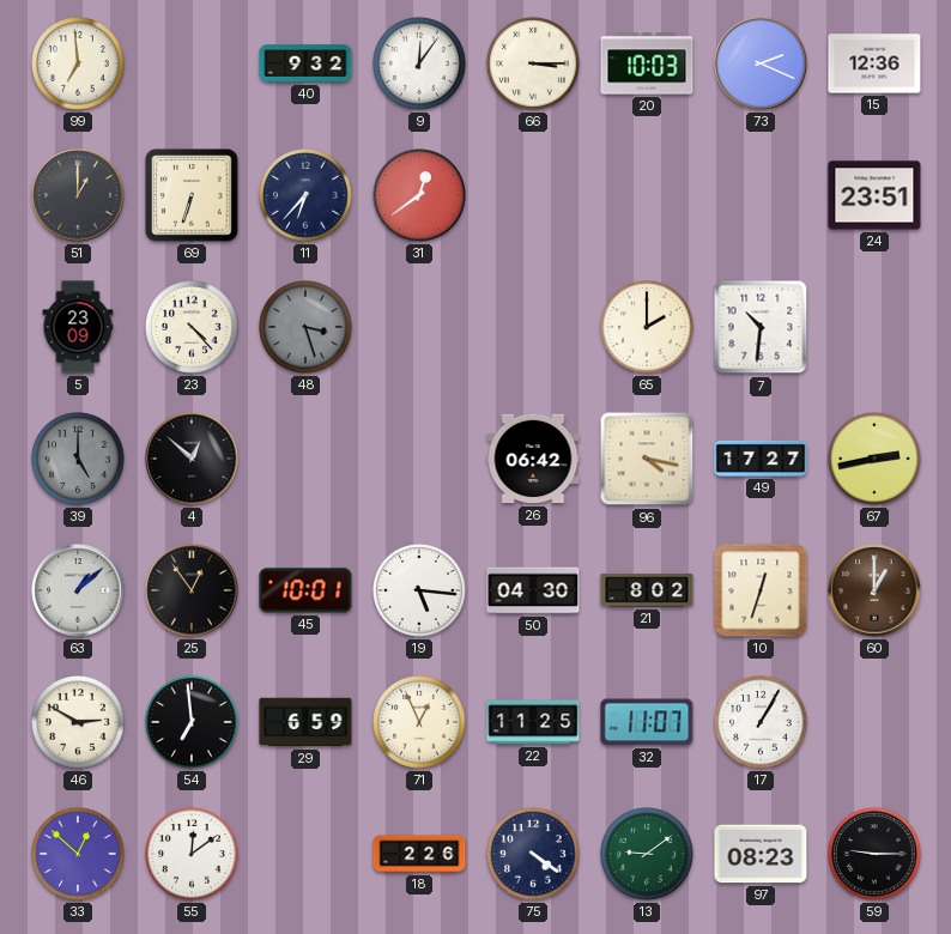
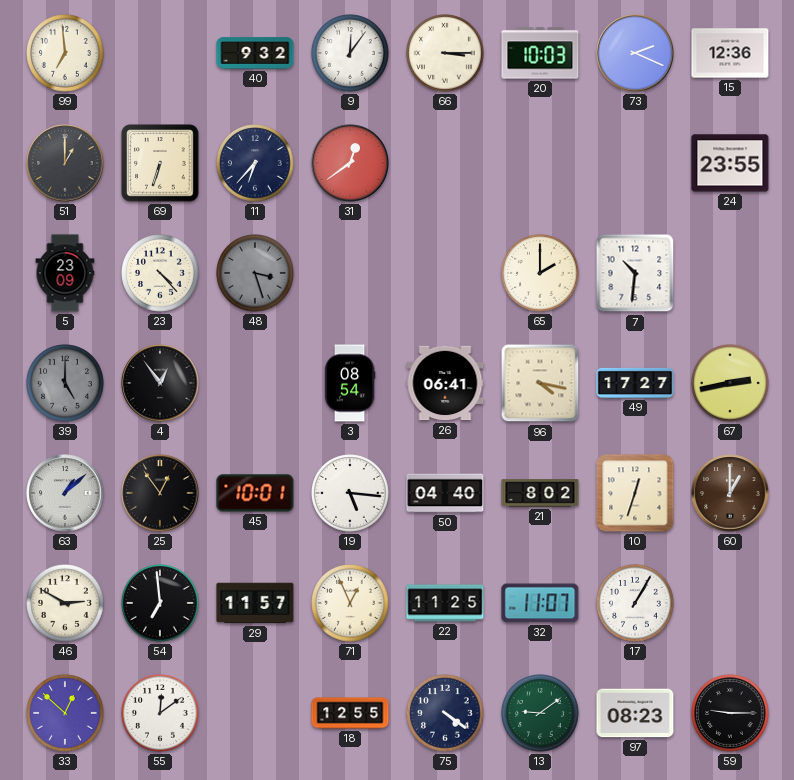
24: 23:51 -> 23:55
4: 12:52 -> 12:54
3: none -> 08:54
26: 06:42 -> 06:41
50: 04:30 -> 04:40
29: 6:59 -> 11:57
18: 2:26 -> 12:55
